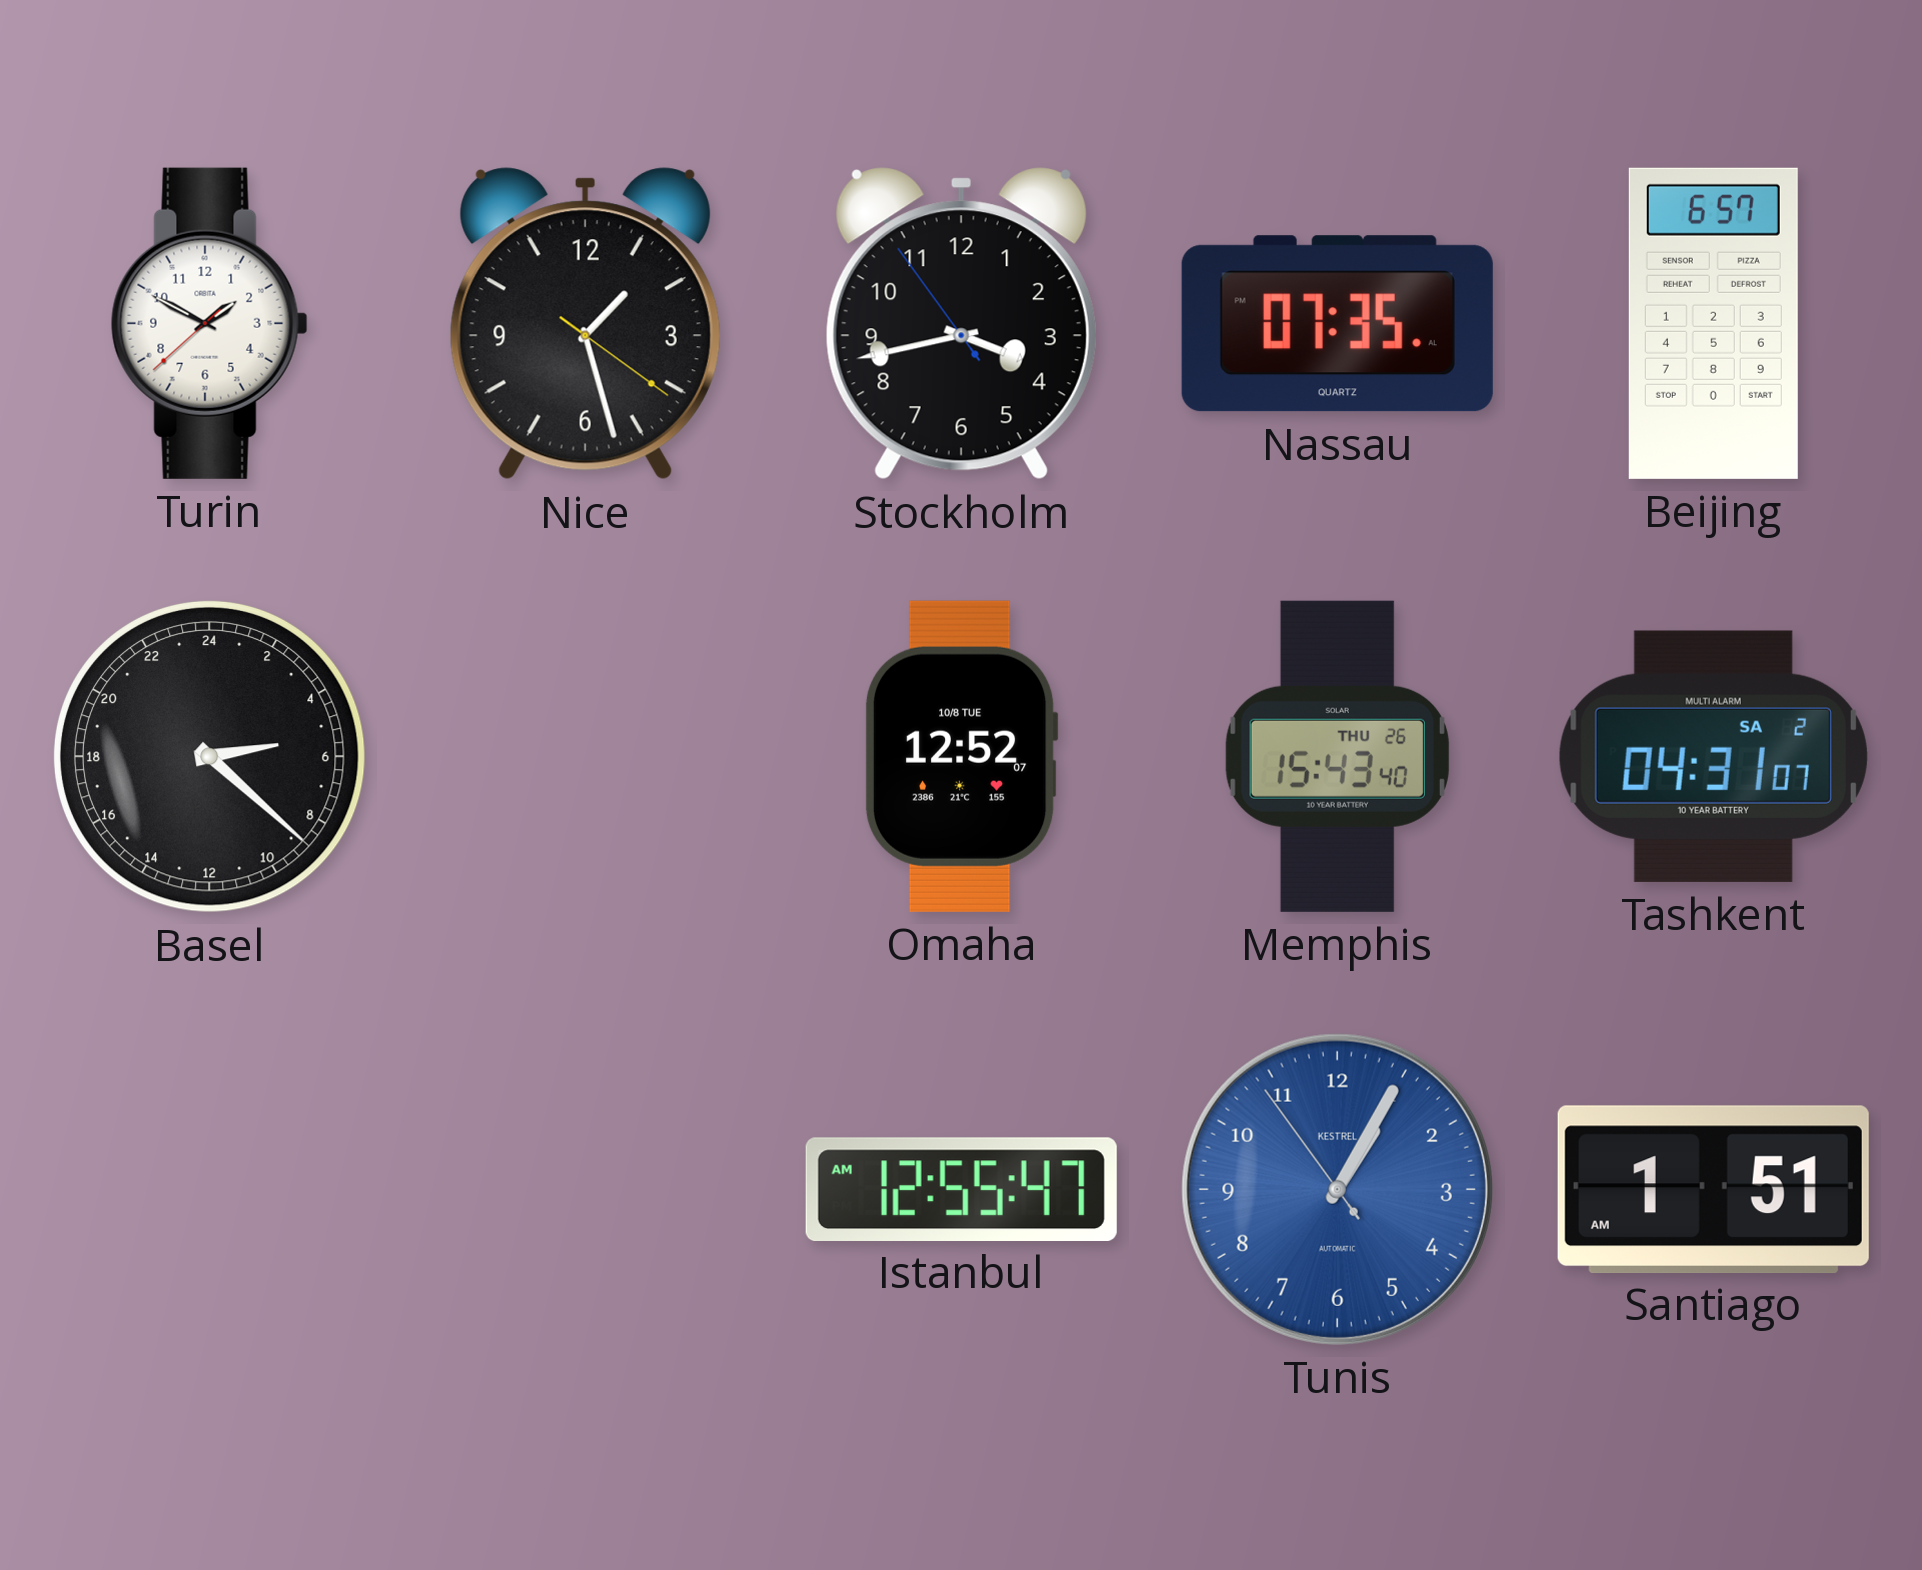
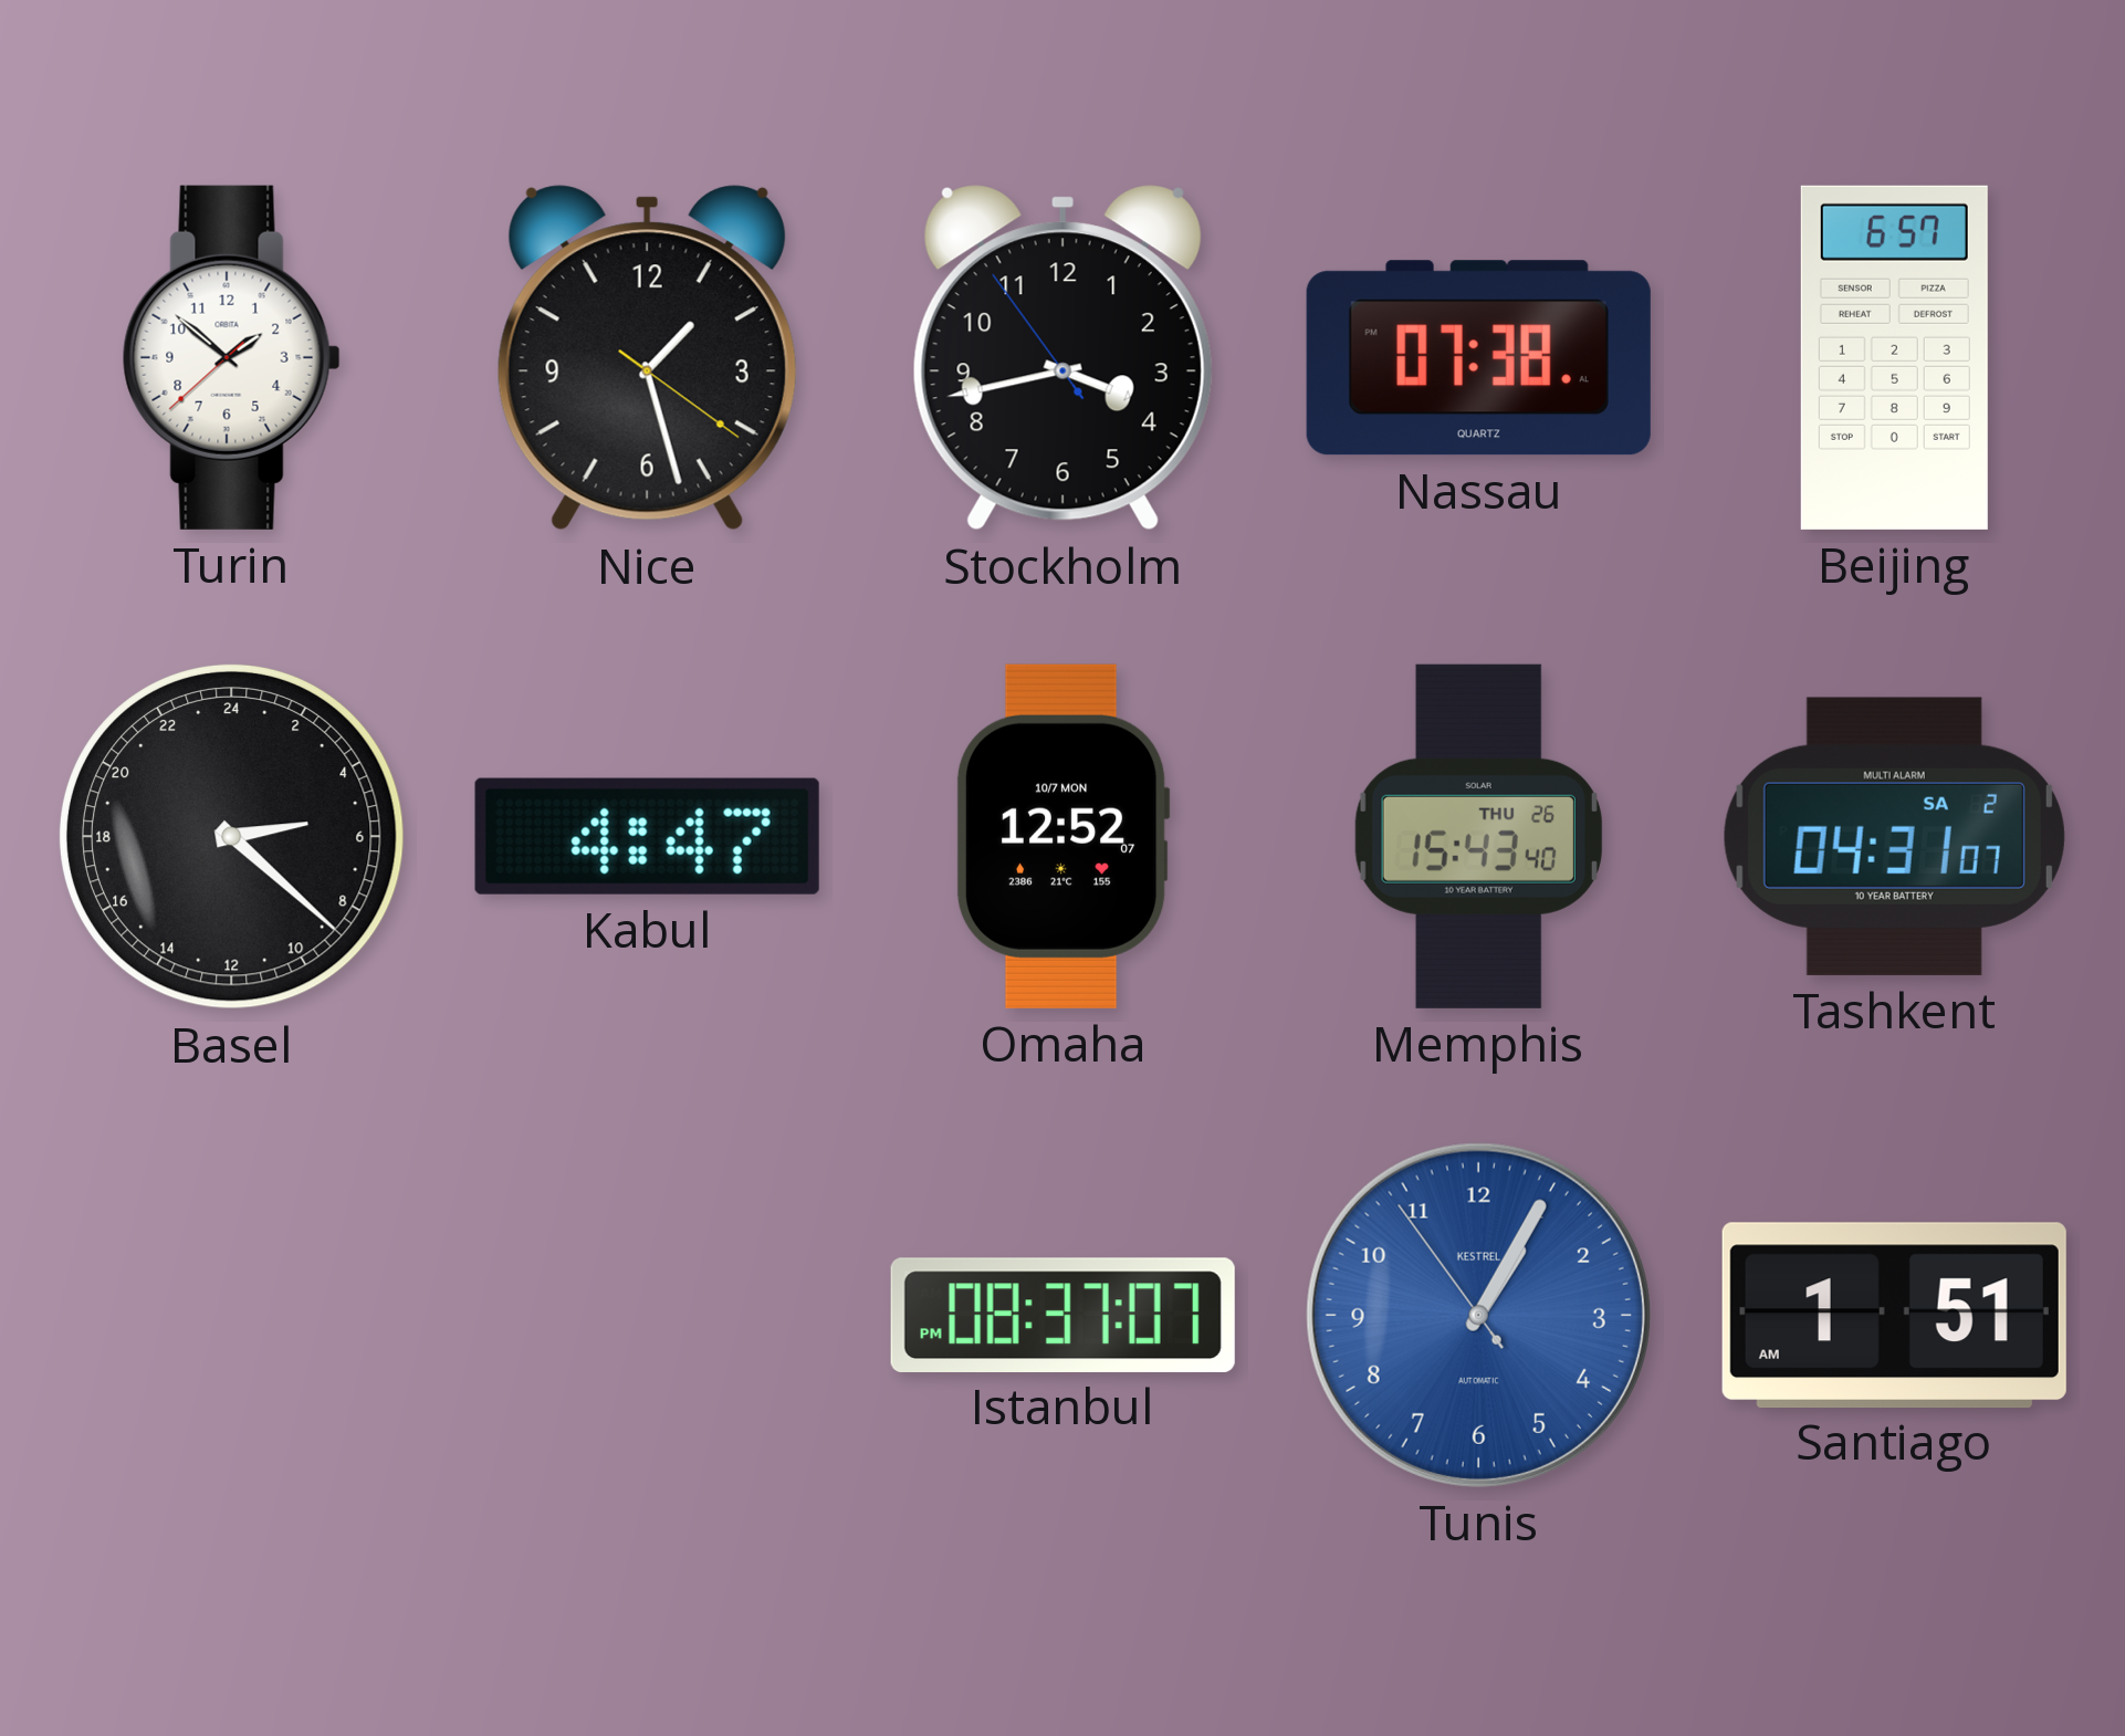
Turin: 1:49 -> 1:51
Nassau: 07:35 -> 07:38
Kabul: none -> 4:47
Omaha date: 10/8 TUE -> 10/7 MON
Istanbul: 12:55 -> 08:37
